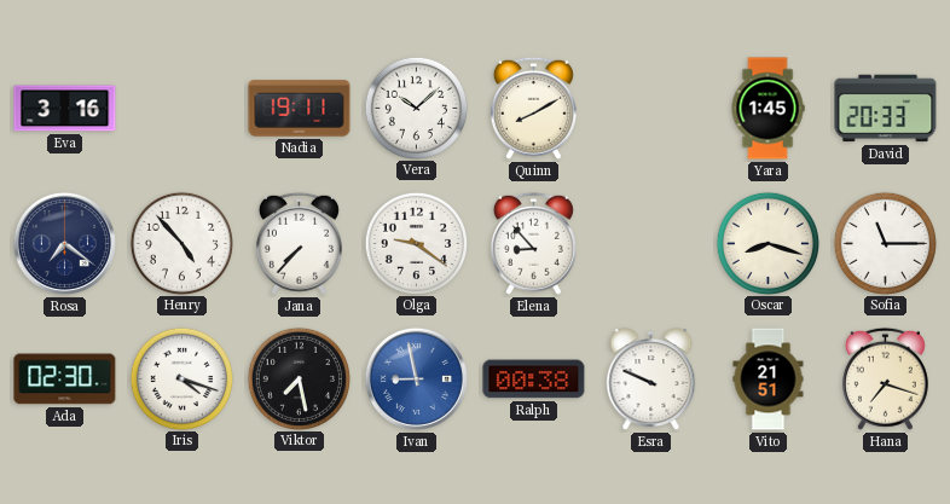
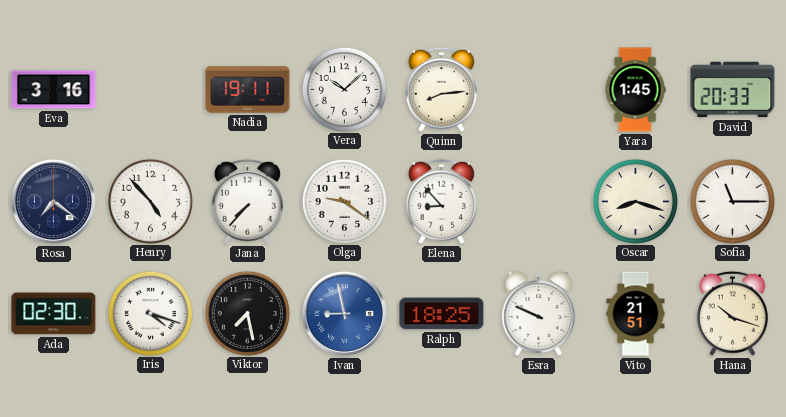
Quinn: 8:10 -> 8:14
Ralph: 00:38 -> 18:25
Hana: 7:18 -> 10:18
